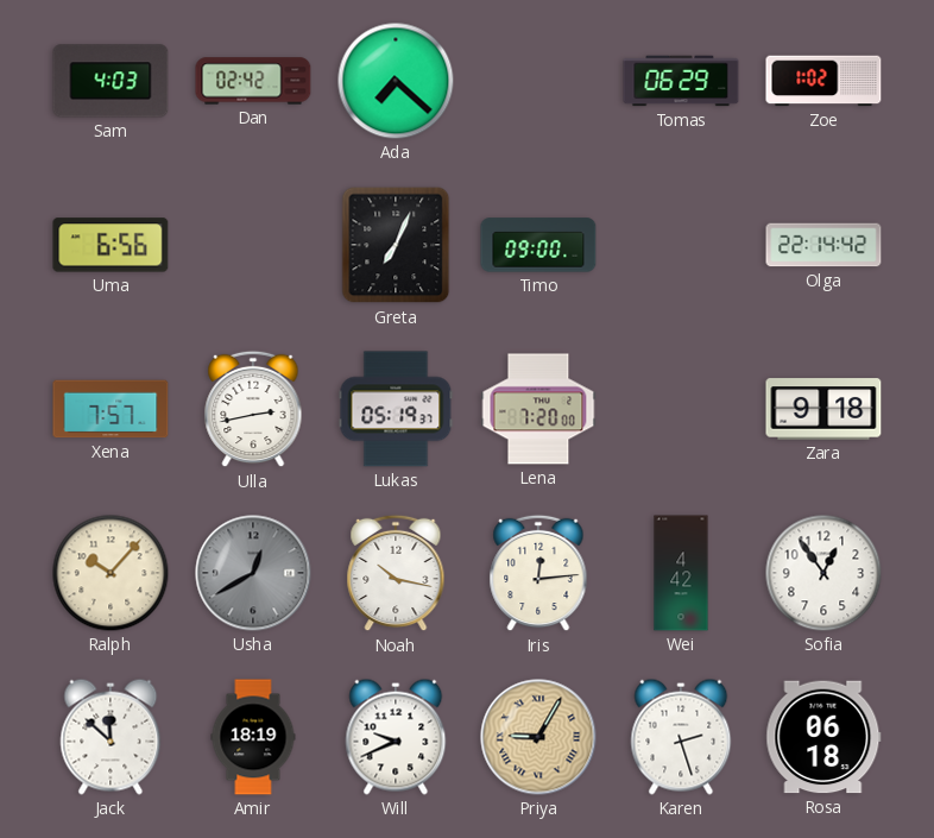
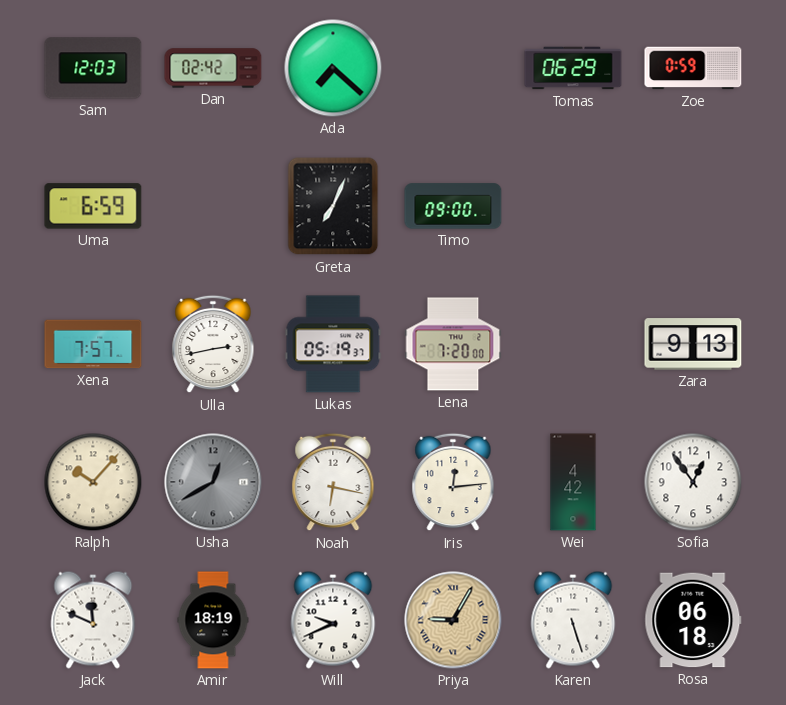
Sam: 4:03 -> 12:03
Zoe: 1:02 -> 0:59
Uma: 6:56 -> 6:59
Olga: 22:14 -> none
Zara: 9:18 -> 9:13
Noah: 10:17 -> 6:17
Jack: 11:52 -> 11:49
Karen: 2:27 -> 5:27
